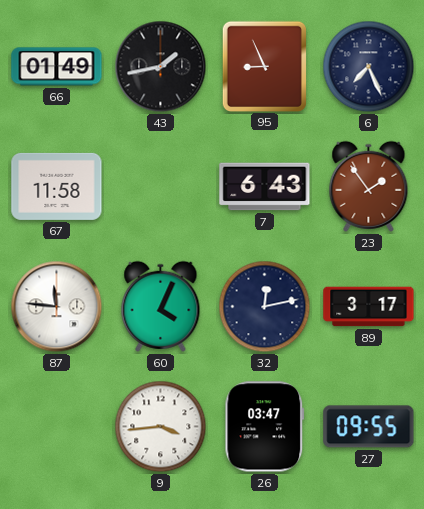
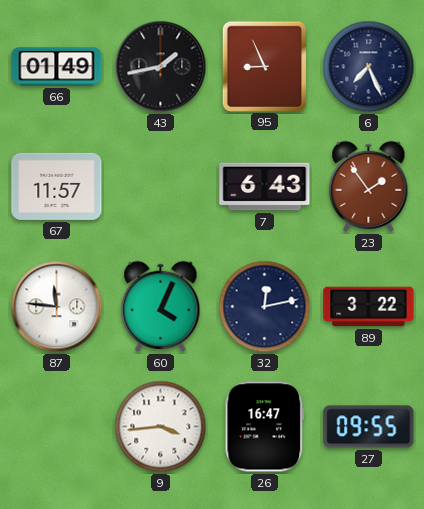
67: 11:58 -> 11:57
89: 3:17 -> 3:22
26: 03:47 -> 16:47
